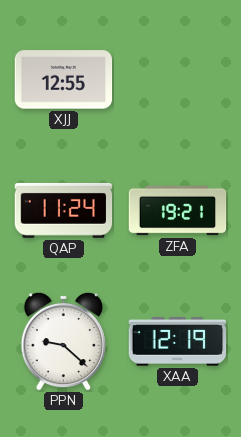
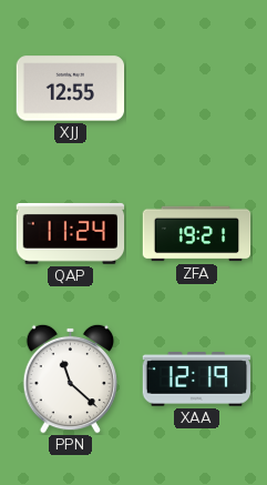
PPN: 9:22 -> 11:22
